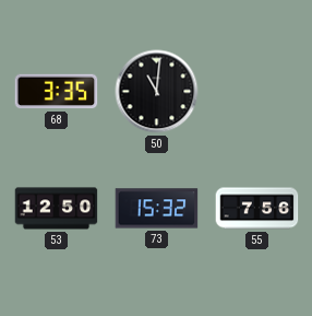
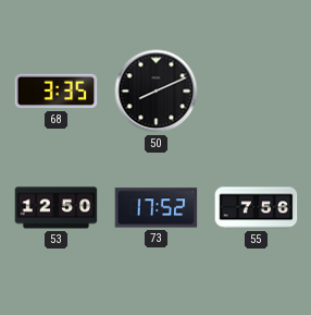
50: 11:01 -> 8:11
73: 15:32 -> 17:52
